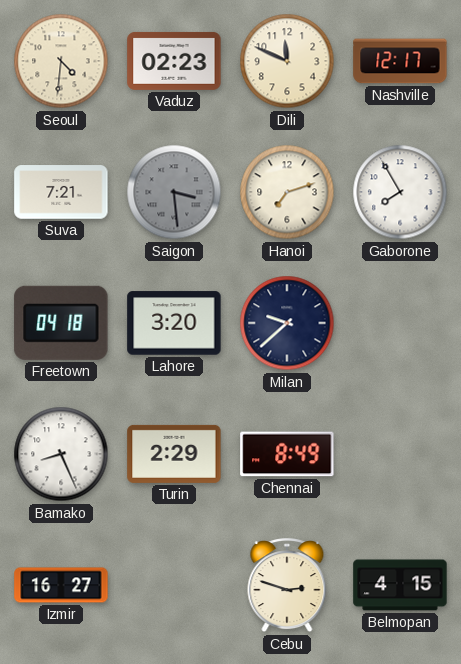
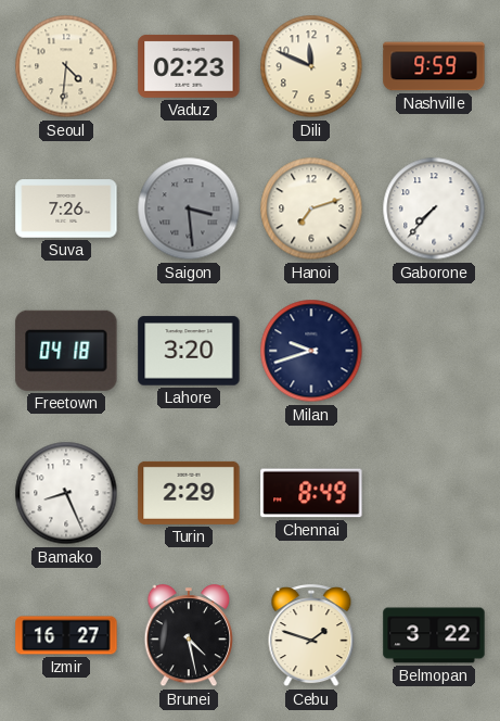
Nashville: 12:17 -> 9:59
Suva: 7:21 -> 7:26
Gaborone: 7:55 -> 7:37
Milan: 9:38 -> 9:42
Brunei: none -> 4:28
Cebu: 2:48 -> 1:48
Belmopan: 4:15 -> 3:22
